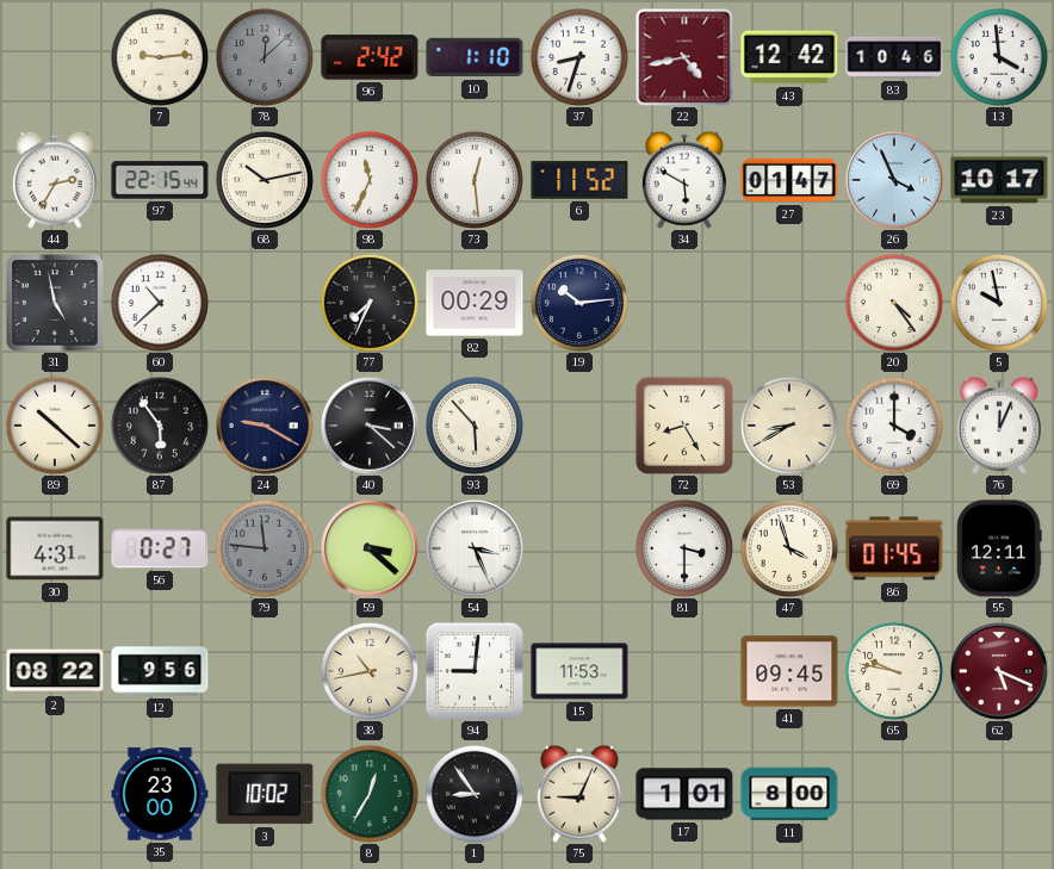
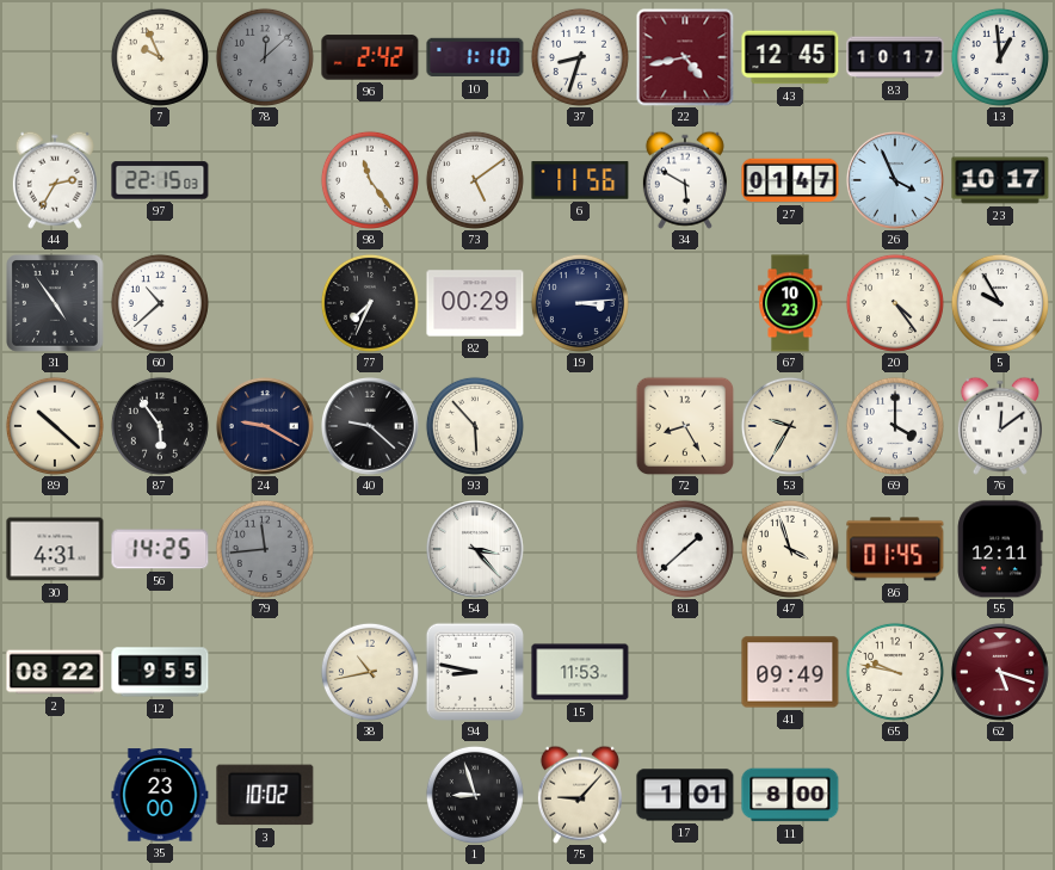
7: 9:14 -> 9:56
43: 12:42 -> 12:45
83: 10:46 -> 10:17
13: 3:59 -> 12:59
97: 22:15:44 -> 22:15:03
68: 10:13 -> none
98: 11:34 -> 11:24
73: 12:29 -> 5:09
6: 11:52 -> 11:56
31: 4:58 -> 4:54
19: 10:14 -> 3:14
67: none -> 10:23
5: 9:58 -> 9:55
40: 3:22 -> 9:22
53: 8:40 -> 9:35
76: 12:04 -> 12:09
56: 0:27 -> 14:25
79: 11:46 -> 11:44
59: 3:22 -> none
54: 3:26 -> 3:23
81: 3:30 -> 1:38
12: 9:56 -> 9:55
94: 9:01 -> 8:47
41: 09:45 -> 09:49
62: 5:19 -> 5:18
8: 12:35 -> none
1: 8:54 -> 8:57
75: 9:04 -> 9:07
